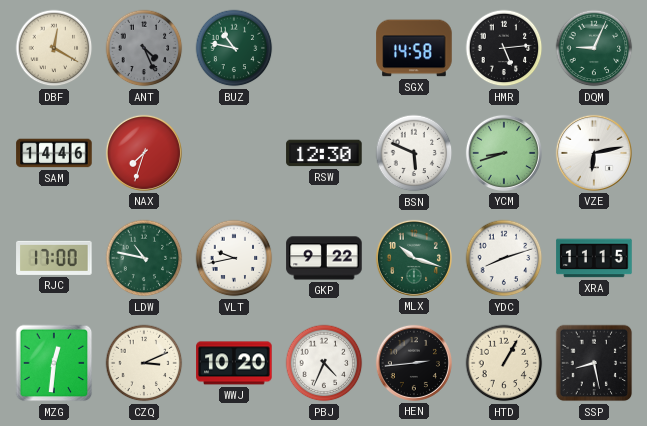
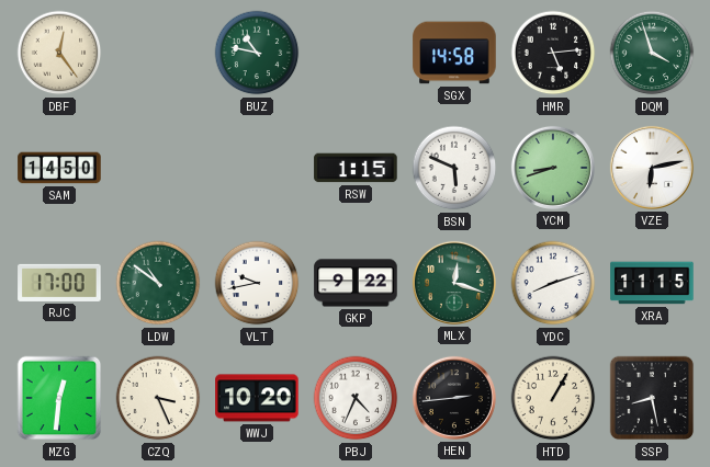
DBF: 12:20 -> 12:24
ANT: 4:26 -> none
DQM: 9:04 -> 3:57
SAM: 14:46 -> 14:50
NAX: 7:33 -> none
RSW: 12:30 -> 1:15
LDW: 10:47 -> 10:51
MLX: 10:18 -> 12:18
CZQ: 3:11 -> 3:26
